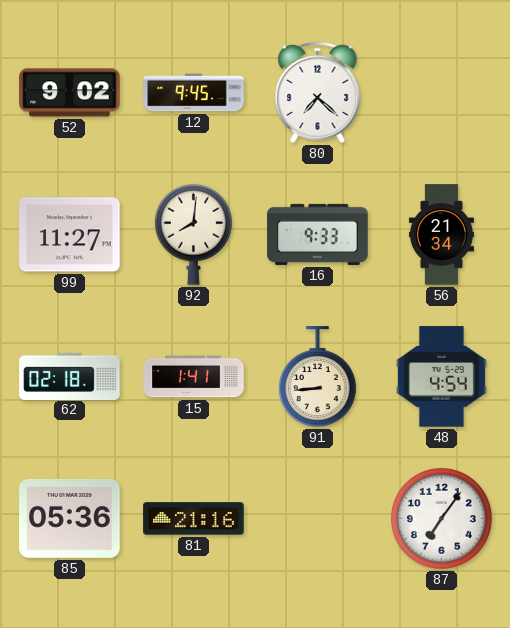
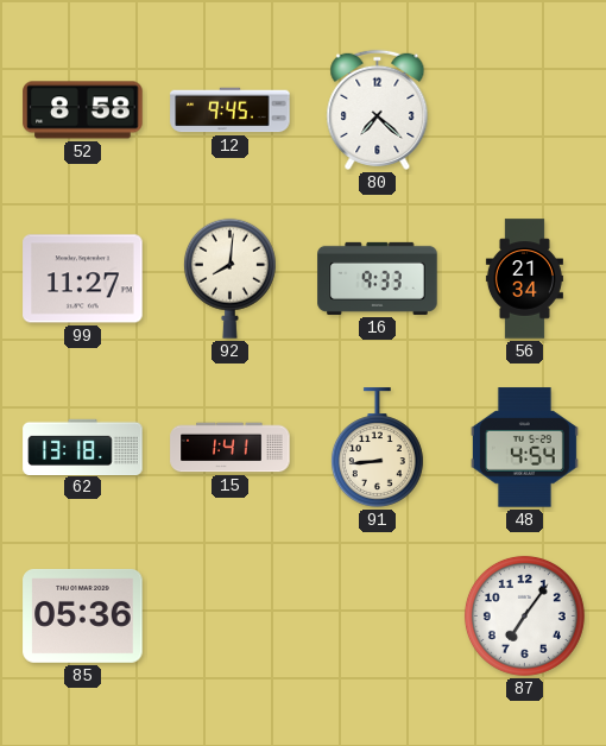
52: 9:02 -> 8:58
62: 02:18 -> 13:18
81: 21:16 -> none
